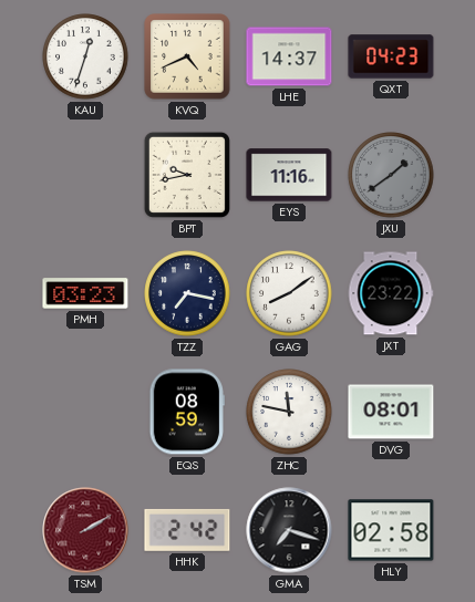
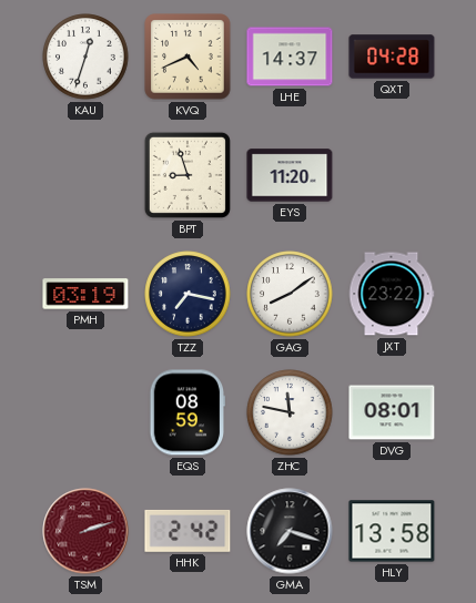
QXT: 04:23 -> 04:28
BPT: 9:43 -> 8:57
EYS: 11:16 -> 11:20
JXU: 1:39 -> none
PMH: 03:23 -> 03:19
TSM: 2:10 -> 2:12
HLY: 02:58 -> 13:58
